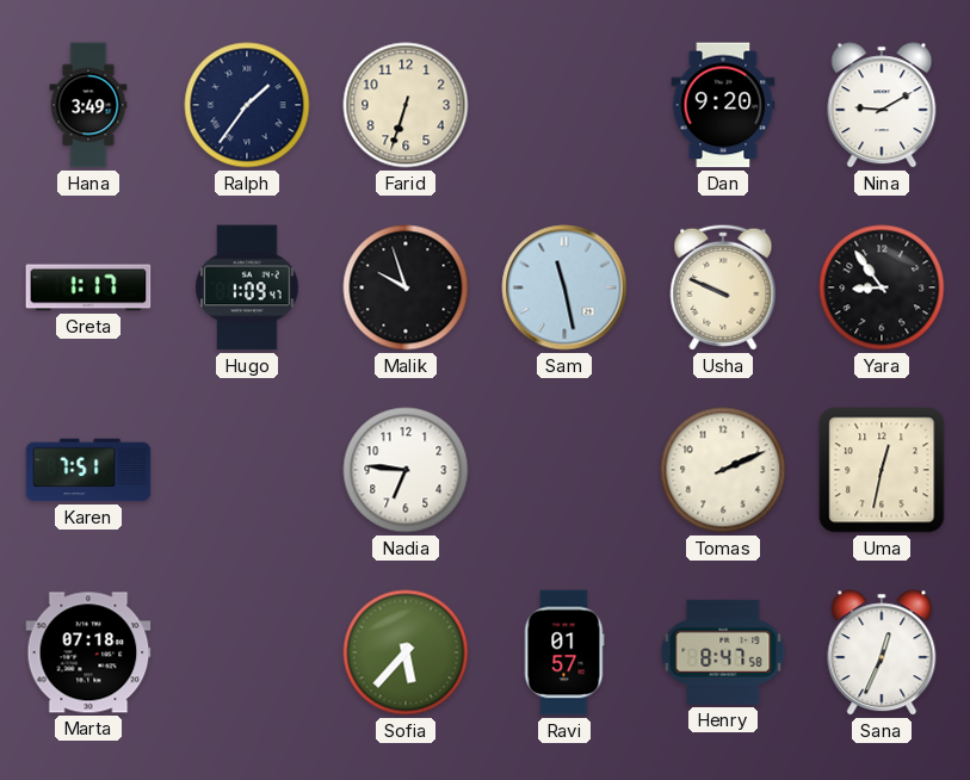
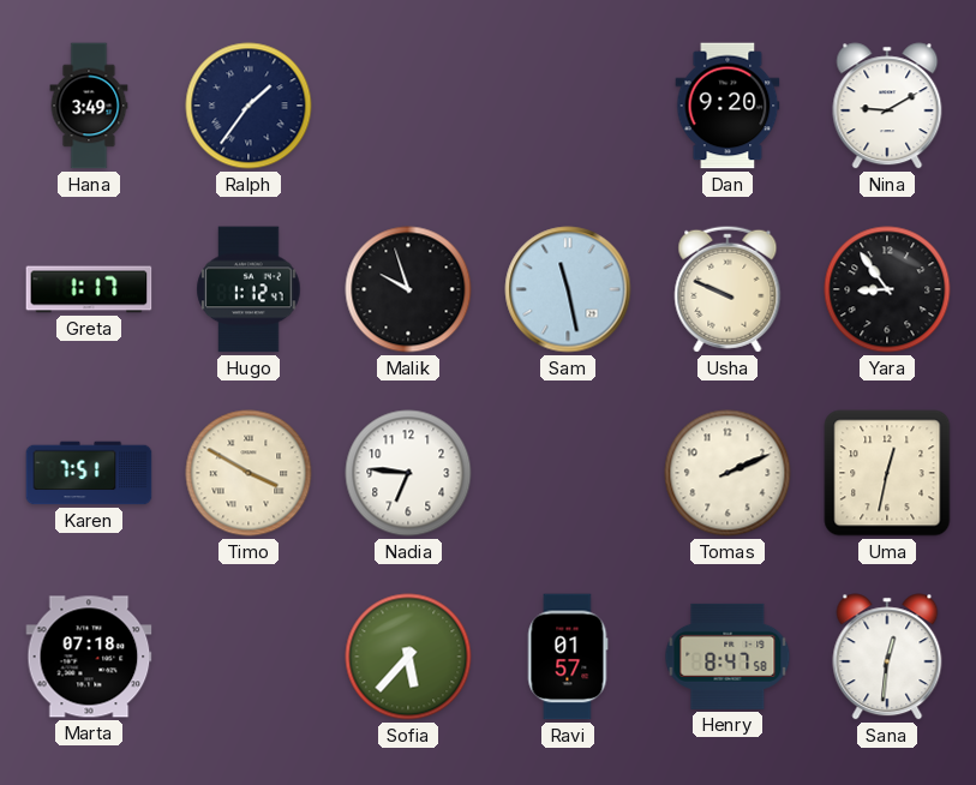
Farid: 6:33 -> none
Hugo: 1:09 -> 1:12
Timo: none -> 3:50
Sana: 12:34 -> 12:31
